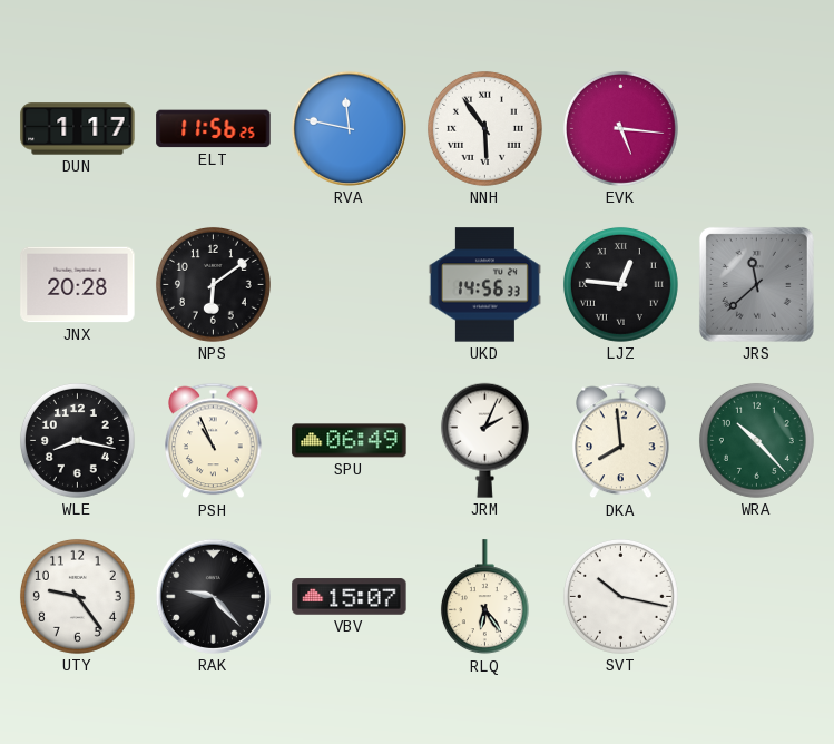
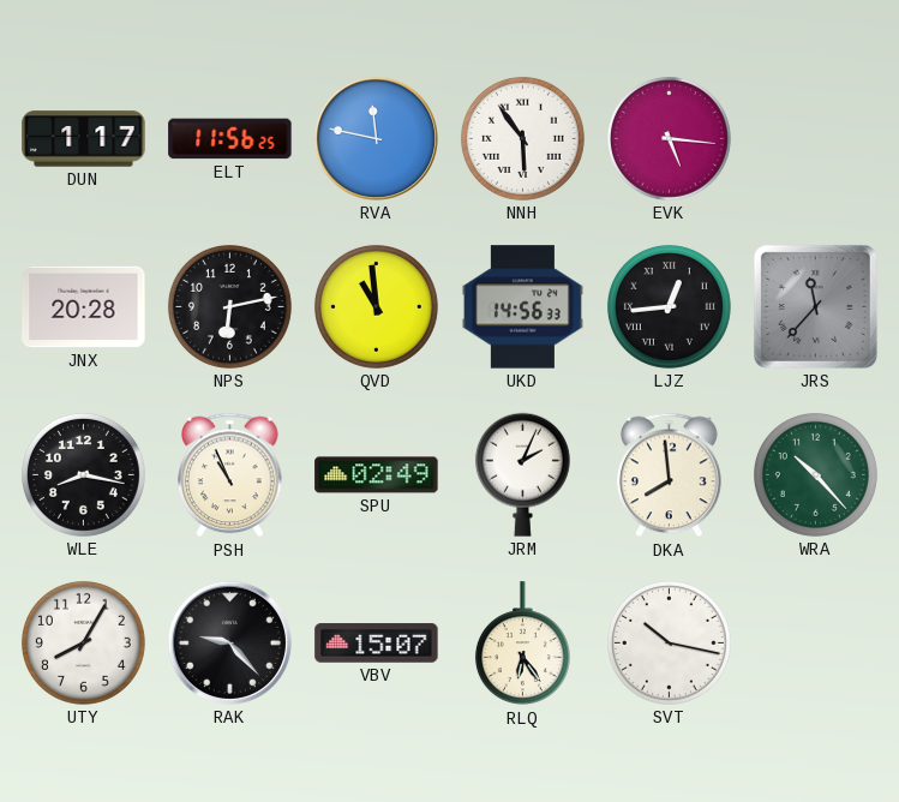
NPS: 6:09 -> 6:13
QVD: none -> 10:59
LJZ: 12:46 -> 12:44
JRS: 11:38 -> 11:37
SPU: 06:49 -> 02:49
UTY: 9:24 -> 8:05
